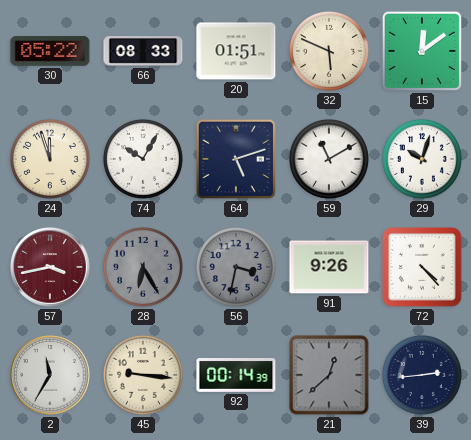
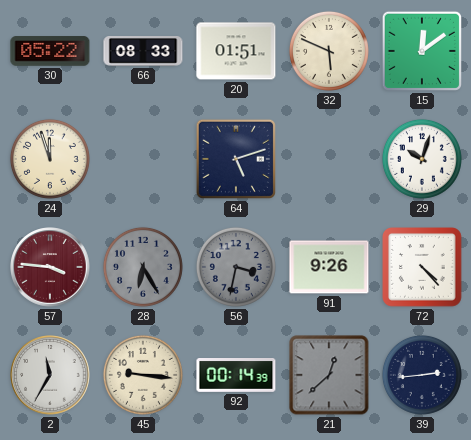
74: 10:05 -> none
59: 11:10 -> none
57: 3:43 -> 3:46
